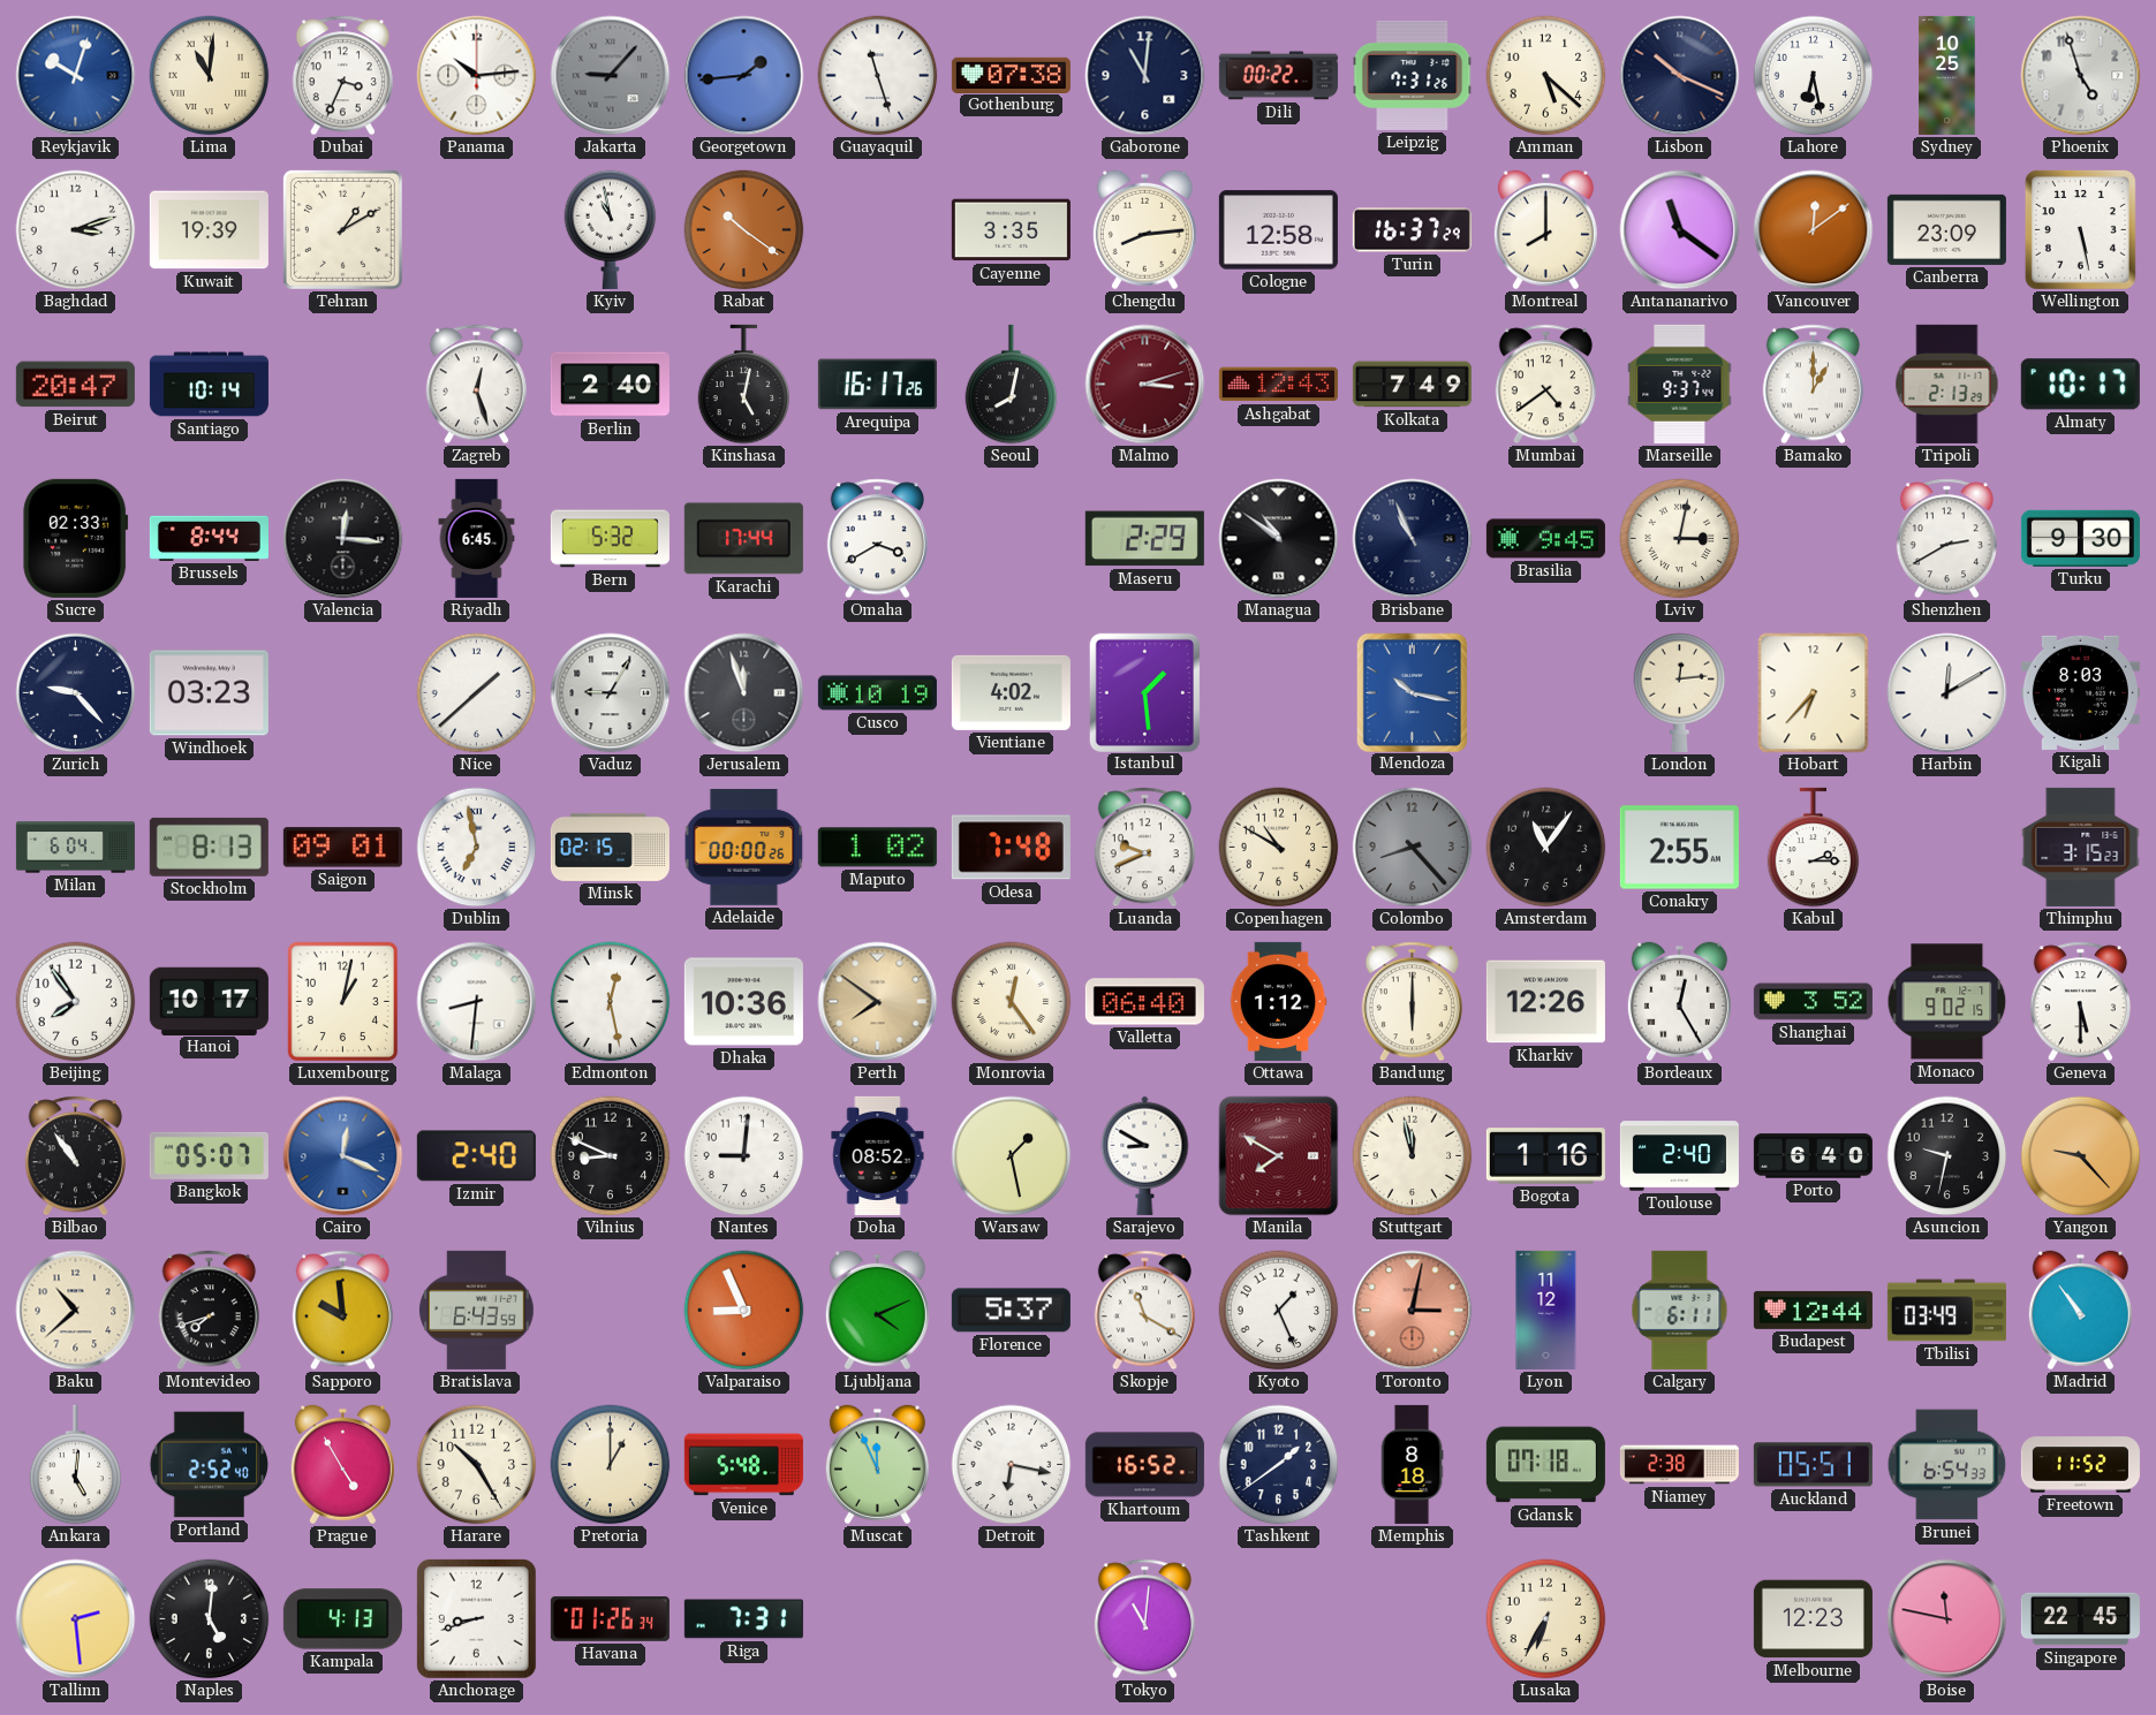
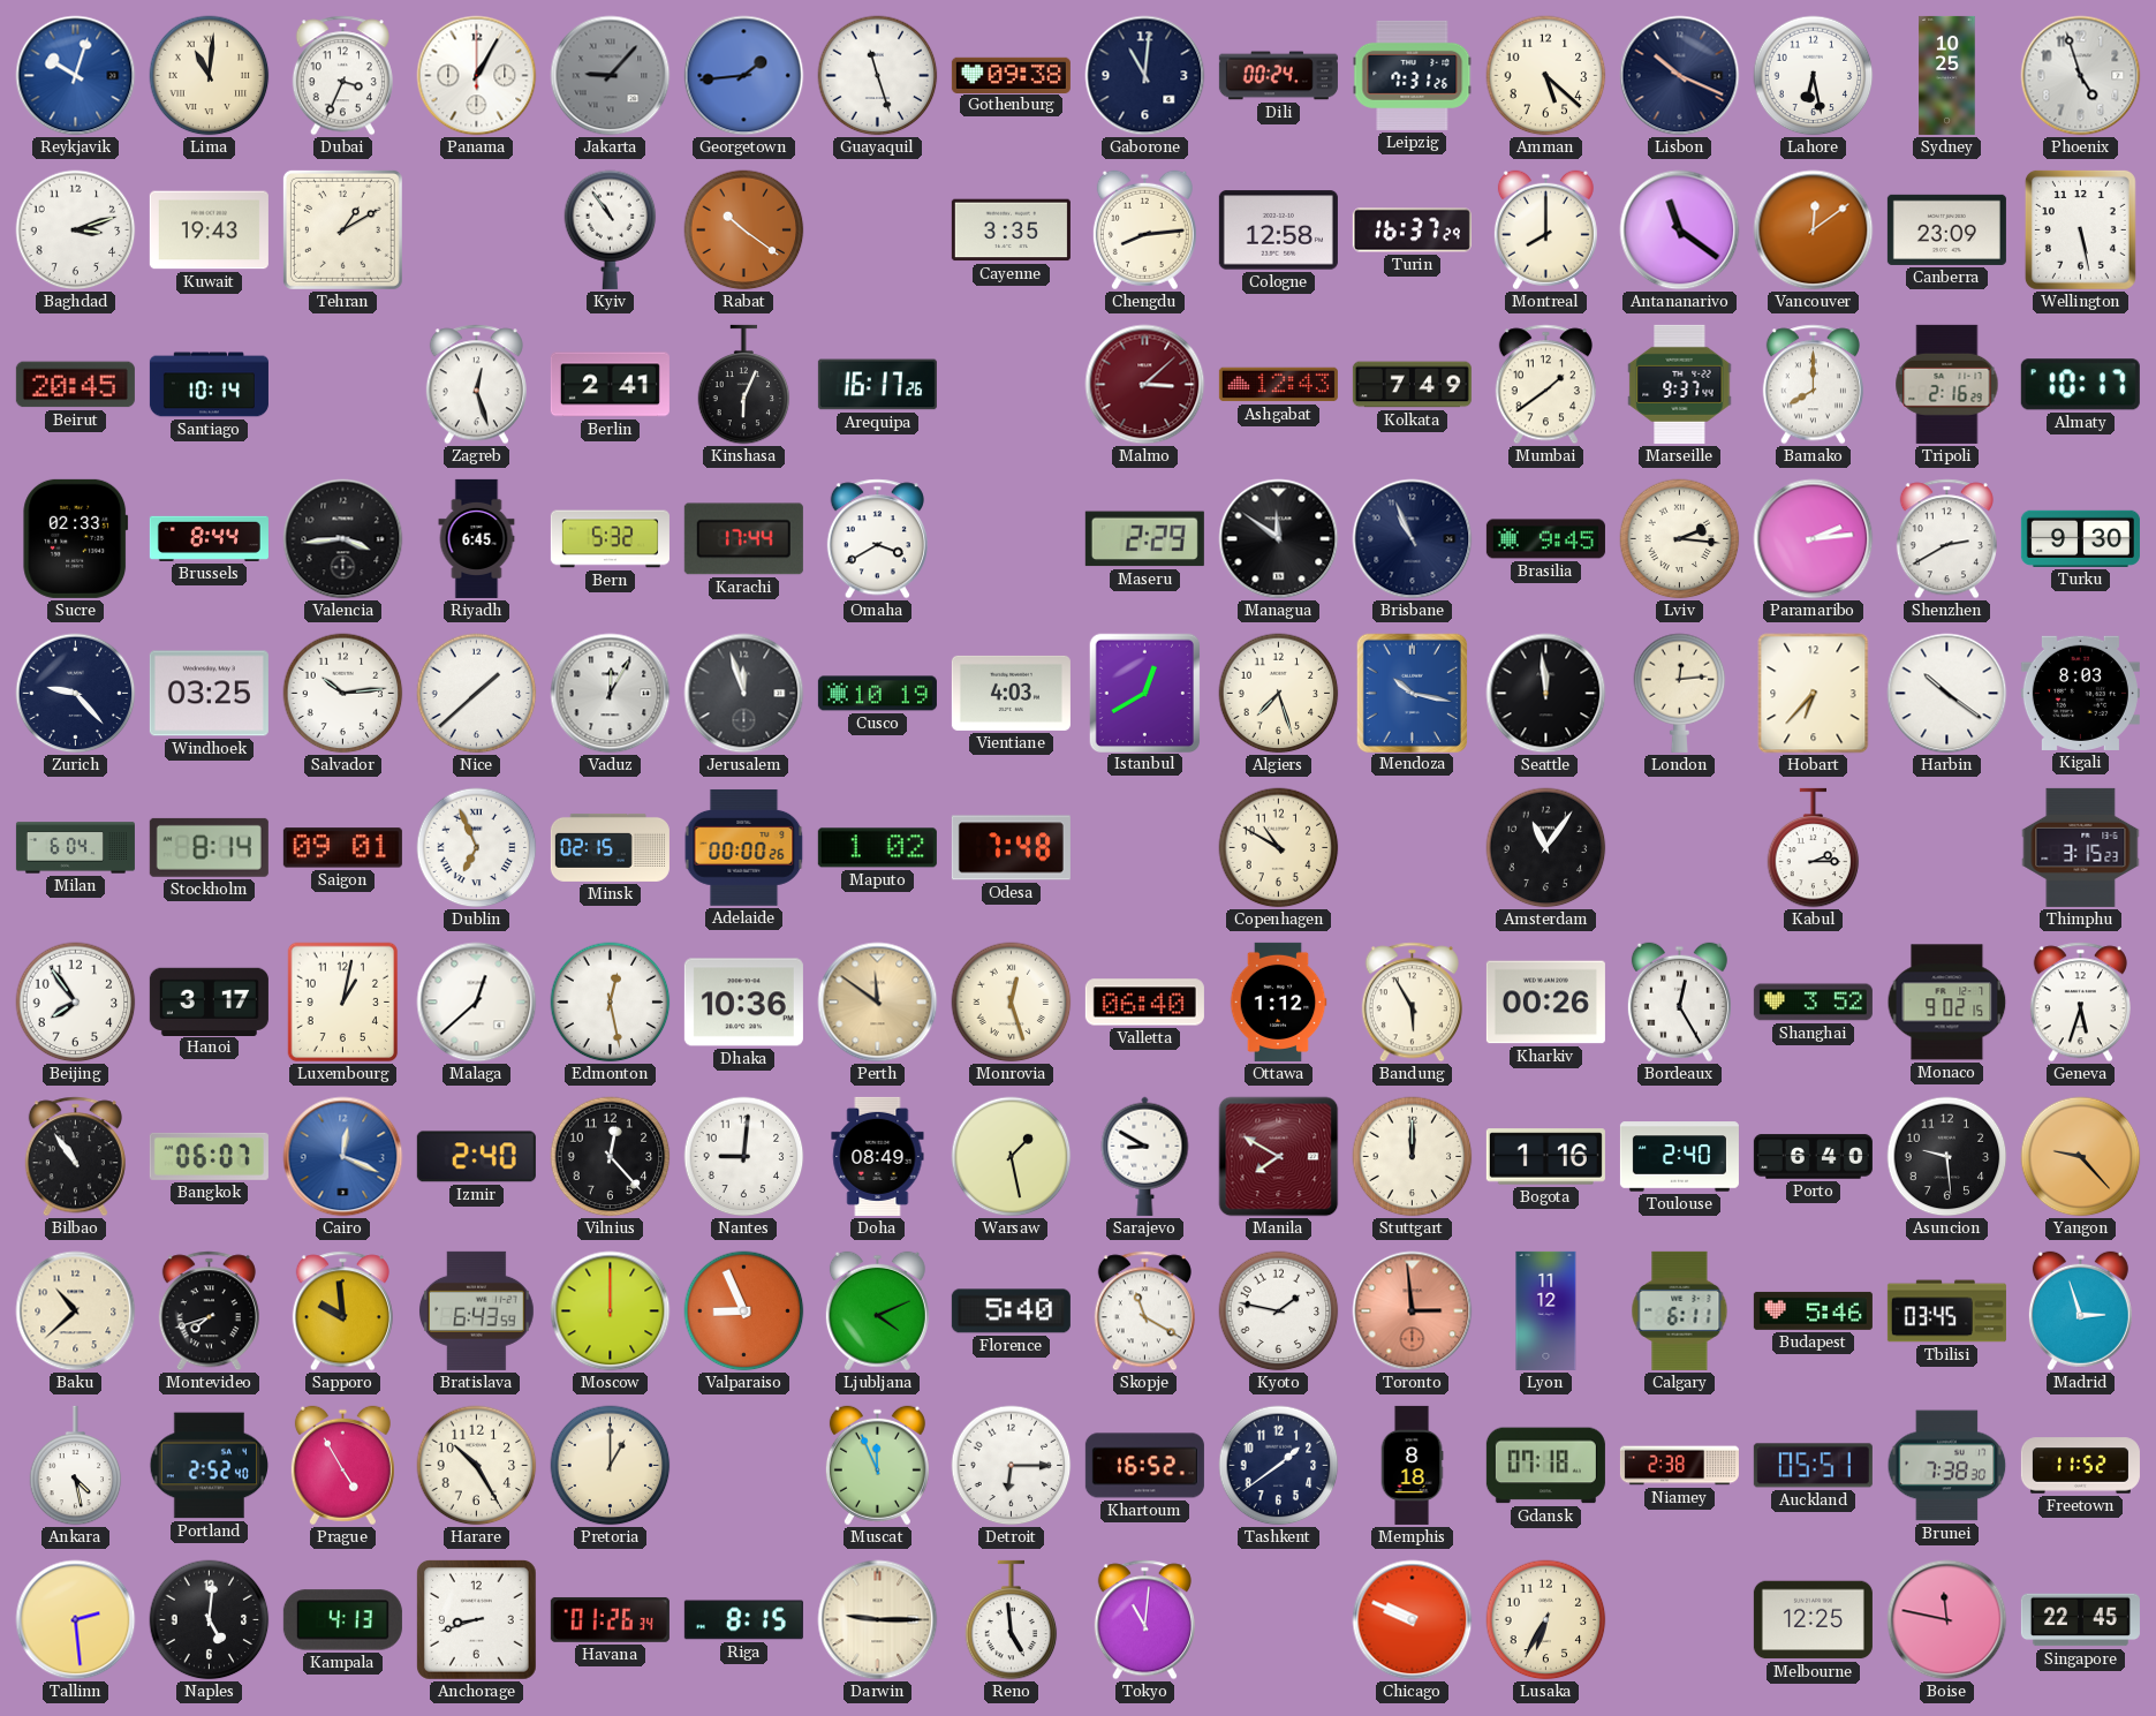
Panama: 10:14 -> 1:05
Gothenburg: 07:38 -> 09:38
Dili: 00:22 -> 00:24
Kuwait: 19:39 -> 19:43
Kyiv: 10:58 -> 10:54
Beirut: 20:47 -> 20:45
Berlin: 2:40 -> 2:41
Kinshasa: 5:02 -> 6:04
Seoul: 8:02 -> none
Malmo: 3:12 -> 3:08
Mumbai: 4:39 -> 1:39
Bamako: 1:00 -> 8:00
Tripoli: 2:13 -> 2:16
Valencia: 12:16 -> 3:44
Managua: 10:51 -> 11:51
Lviv: 3:02 -> 2:16
Paramaribo: none -> 2:14
Windhoek: 03:23 -> 03:25
Salvador: none -> 10:14
Vaduz: 9:05 -> 12:05
Vientiane: 4:02 -> 4:03
Istanbul: 1:29 -> 12:40
Algiers: none -> 7:27
Seattle: none -> 11:59
Harbin: 12:10 -> 10:21
Stockholm: 8:13 -> 8:14
Dublin: 6:58 -> 6:56
Luanda: 9:41 -> none
Colombo: 8:23 -> none
Conakry: 2:55 -> none
Hanoi: 10:17 -> 3:17
Malaga: 8:31 -> 12:38
Perth: 7:51 -> 11:51
Monrovia: 12:24 -> 12:27
Bandung: 6:00 -> 5:55
Kharkiv: 12:26 -> 00:26
Geneva: 5:30 -> 5:33
Bangkok: 05:07 -> 06:07
Vilnius: 8:49 -> 12:23
Doha: 08:52 -> 08:49
Stuttgart: 11:58 -> 12:00
Asuncion: 9:32 -> 9:29
Moscow: none -> 12:00
Florence: 5:37 -> 5:40
Kyoto: 1:26 -> 1:47
Toronto: 3:02 -> 2:59
Budapest: 12:44 -> 5:46
Tbilisi: 03:49 -> 03:45
Madrid: 10:54 -> 2:57
Ankara: 5:01 -> 4:28
Venice: 5:48 -> none
Detroit: 6:17 -> 6:15
Brunei: 6:54 -> 7:38
Riga: 7:31 -> 8:15
Darwin: none -> 9:15
Reno: none -> 4:59
Chicago: none -> 9:49
Melbourne: 12:23 -> 12:25
